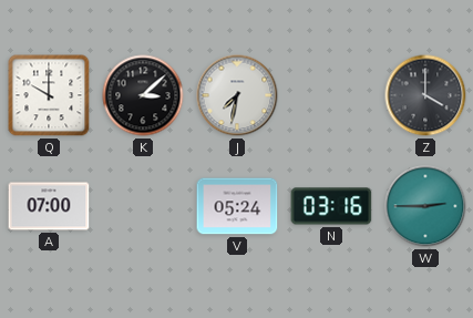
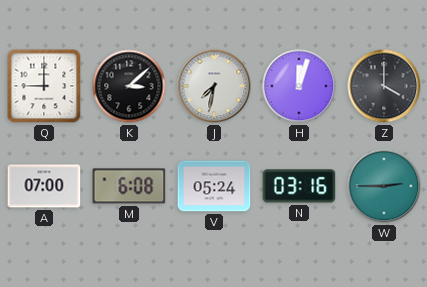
Q: 10:00 -> 9:00
H: none -> 12:03
M: none -> 6:08
